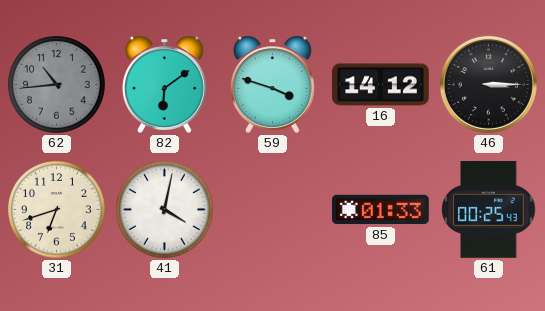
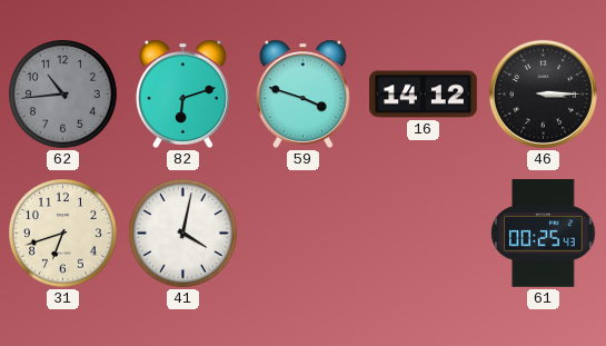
82: 6:09 -> 6:12
85: 01:33 -> none
